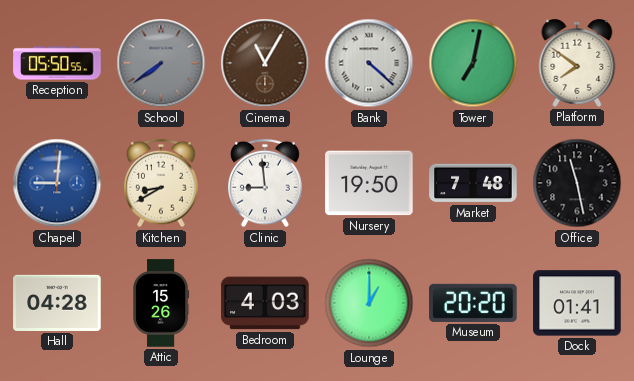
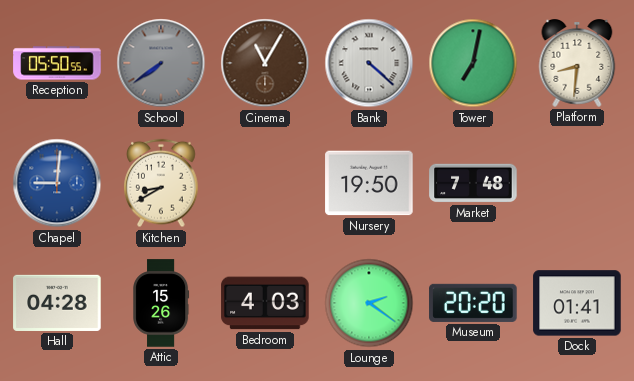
Platform: 7:51 -> 8:31
Clinic: 8:59 -> none
Office: 11:28 -> none
Lounge: 1:00 -> 2:21
